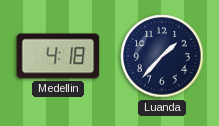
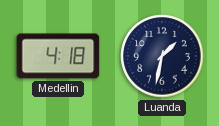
Luanda: 1:37 -> 1:32
